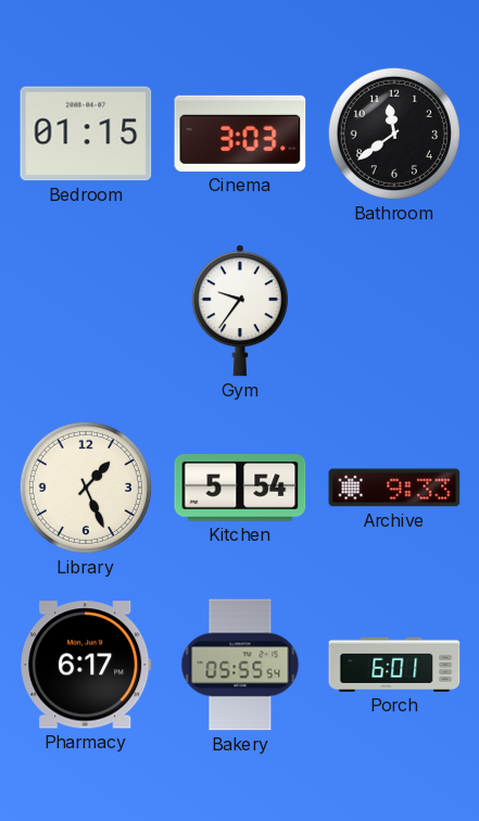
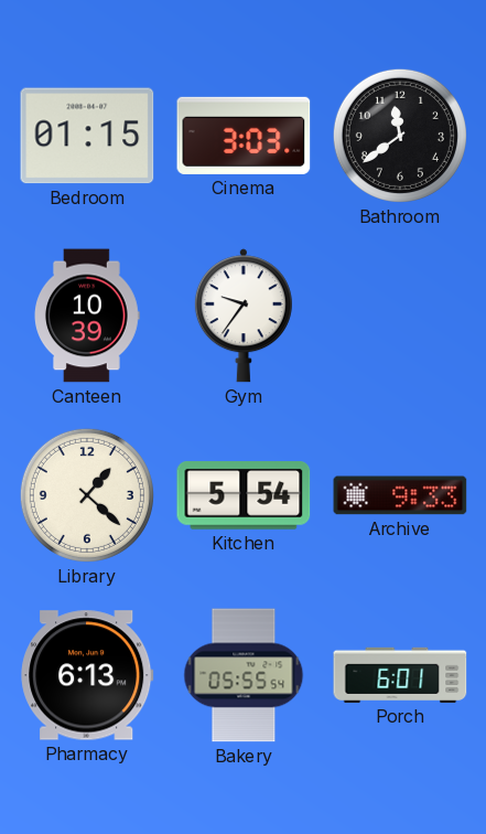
Canteen: none -> 10:39
Library: 1:26 -> 1:22
Pharmacy: 6:17 -> 6:13
